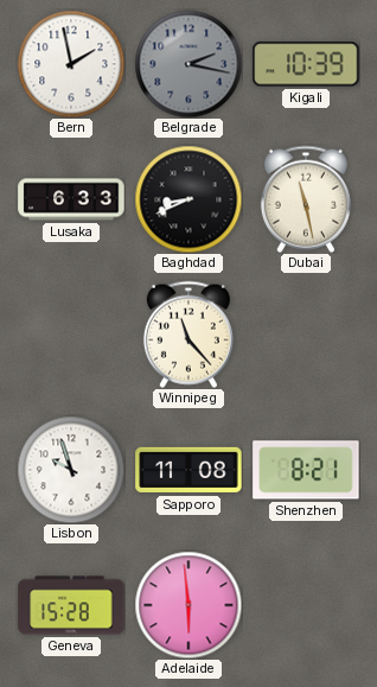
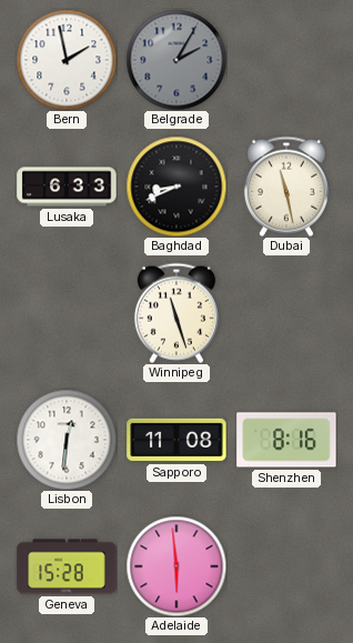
Belgrade: 2:17 -> 2:05
Kigali: 10:39 -> none
Winnipeg: 11:23 -> 11:27
Lisbon: 9:57 -> 12:31
Shenzhen: 8:21 -> 8:16
